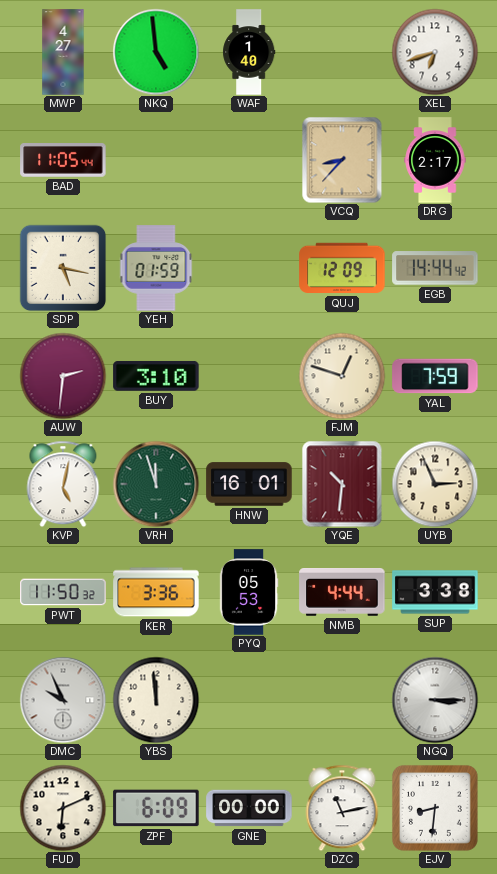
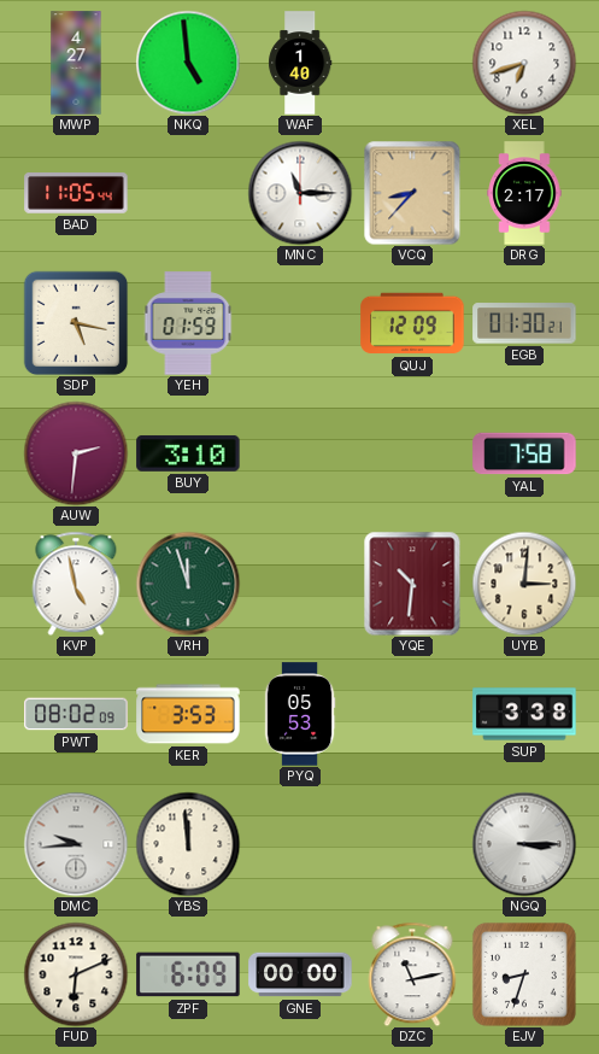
MNC: none -> 11:15
EGB: 14:44 -> 01:30
FJM: 12:48 -> none
YAL: 7:59 -> 7:58
KVP: 5:02 -> 4:58
HNW: 16:01 -> none
UYB: 2:56 -> 3:01
PWT: 11:50 -> 08:02
KER: 3:36 -> 3:53
NMB: 4:44 -> none
DMC: 9:56 -> 9:44
EJV: 8:31 -> 8:33
